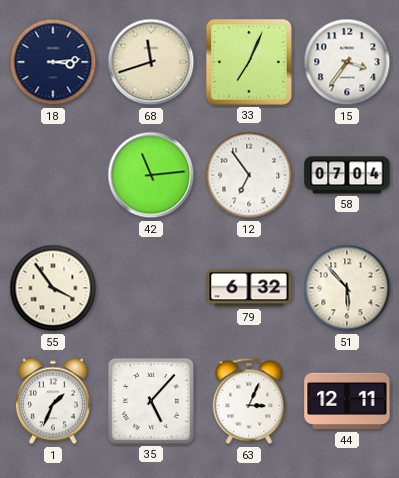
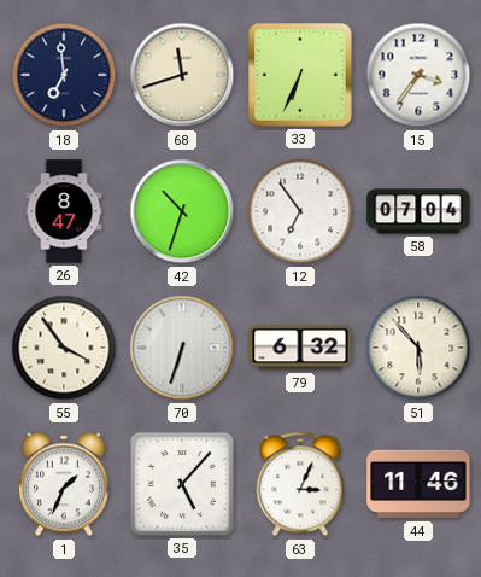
18: 3:14 -> 6:59
33: 7:04 -> 6:34
26: none -> 8:47
42: 11:14 -> 10:33
70: none -> 6:33
44: 12:11 -> 11:46
